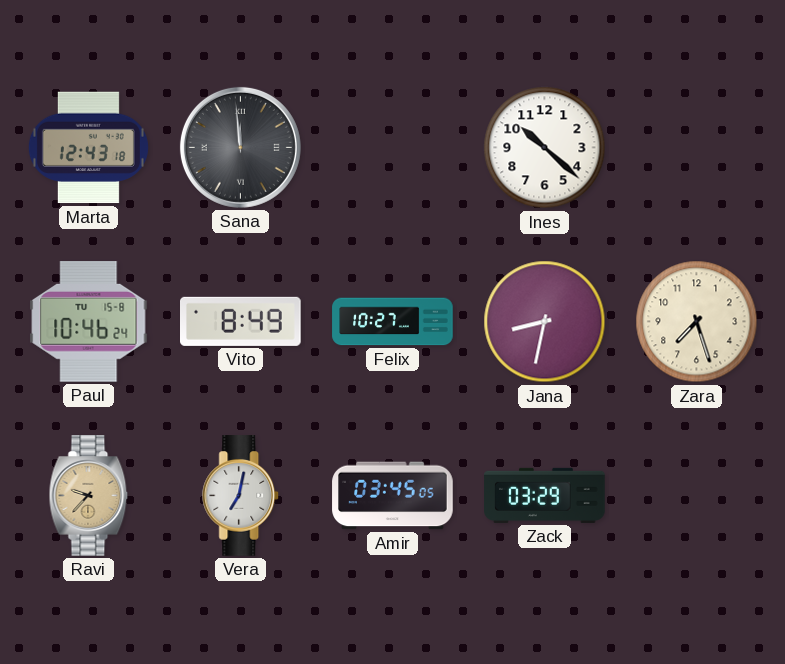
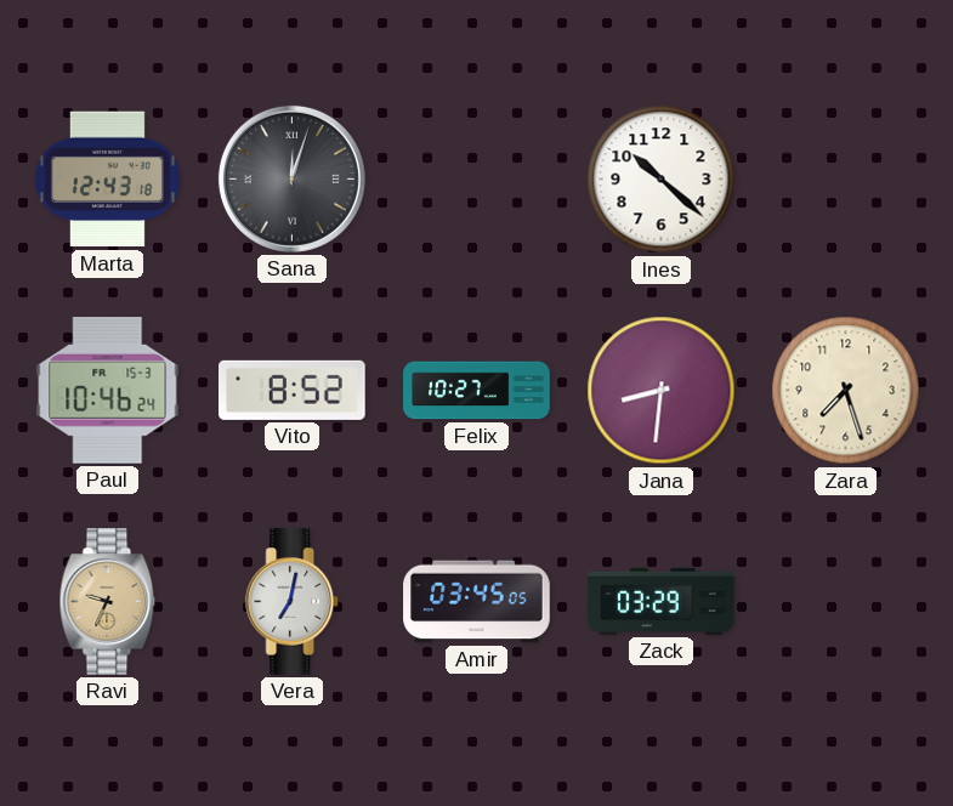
Sana: 11:59 -> 12:03
Paul date: TU 15-8 -> FR 15-3
Vito: 8:49 -> 8:52
Jana: 8:32 -> 8:31
Ravi: 9:37 -> 9:34
